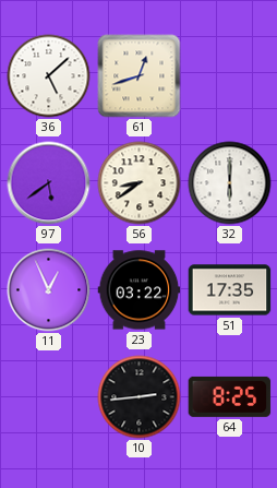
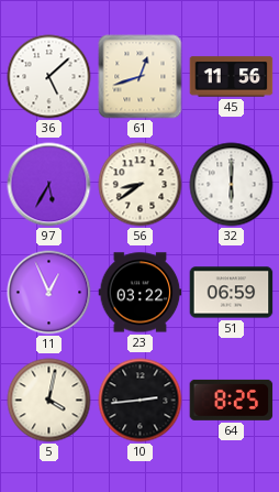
45: none -> 11:56
97: 5:39 -> 5:35
51: 17:35 -> 06:59
5: none -> 4:02
